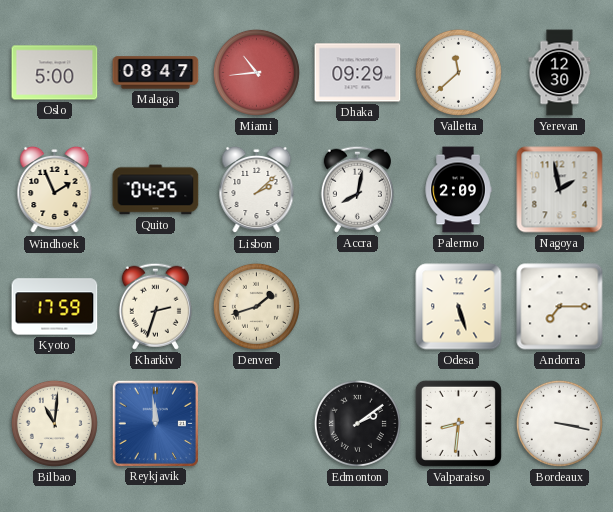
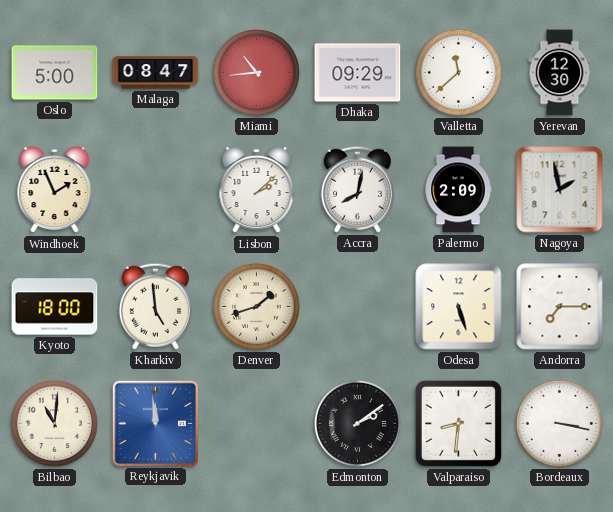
Quito: 04:25 -> none
Kyoto: 17:59 -> 18:00
Kharkiv: 2:33 -> 4:59
